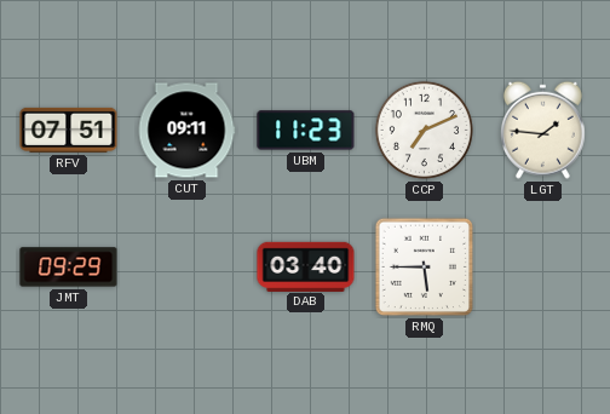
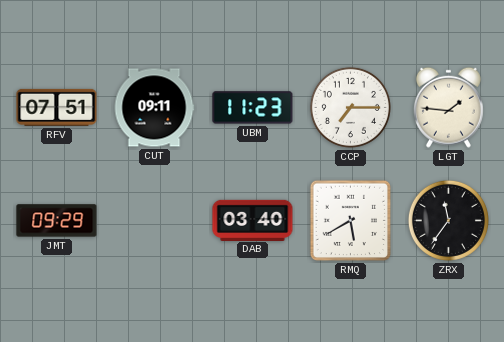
CCP: 7:11 -> 7:15
RMQ: 5:45 -> 5:40
ZRX: none -> 11:36
